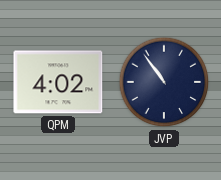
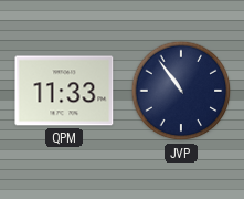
QPM: 4:02 -> 11:33
